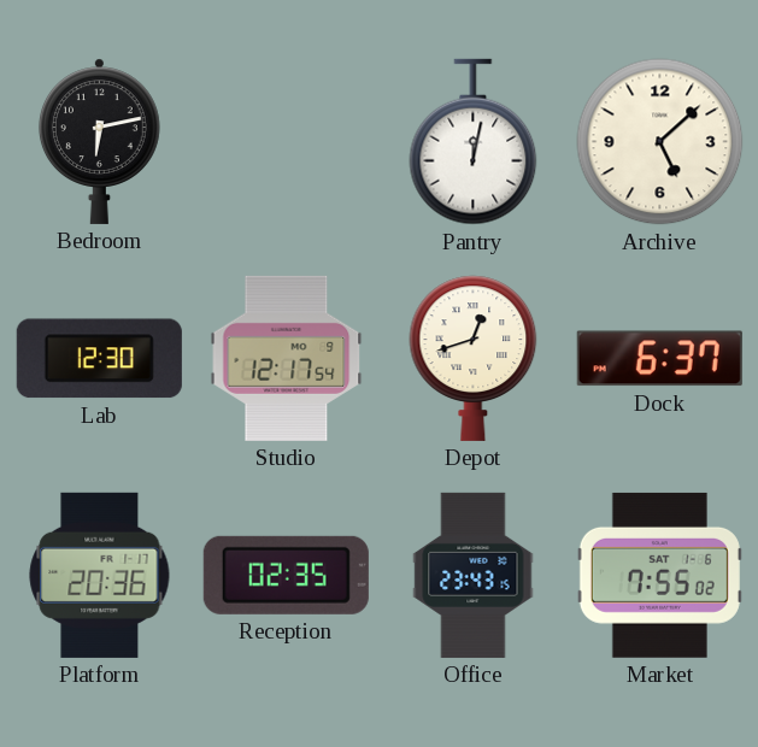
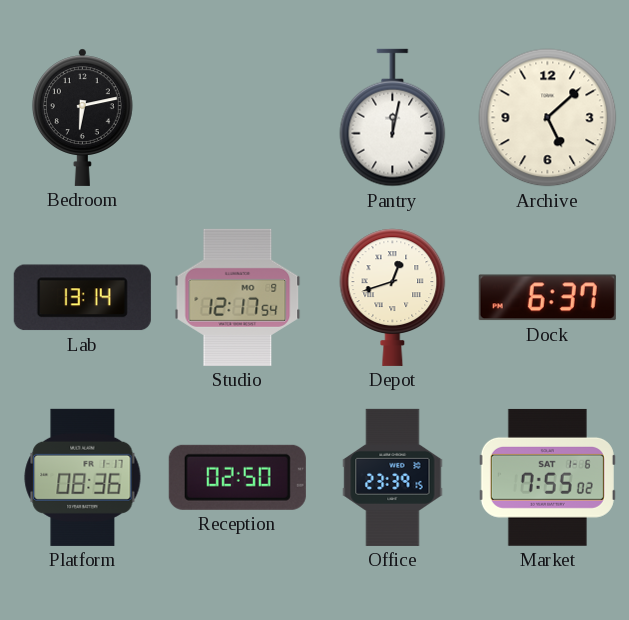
Lab: 12:30 -> 13:14
Platform: 20:36 -> 08:36
Reception: 02:35 -> 02:50
Office: 23:43 -> 23:39
